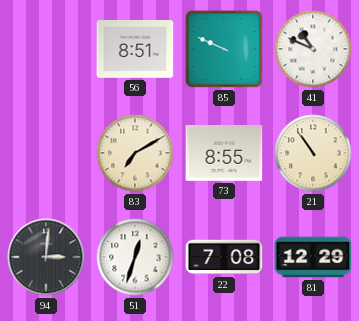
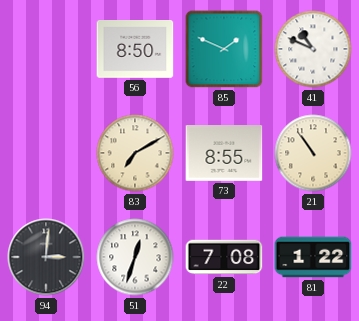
56: 8:51 -> 8:50
85: 9:49 -> 1:49
81: 12:29 -> 1:22
